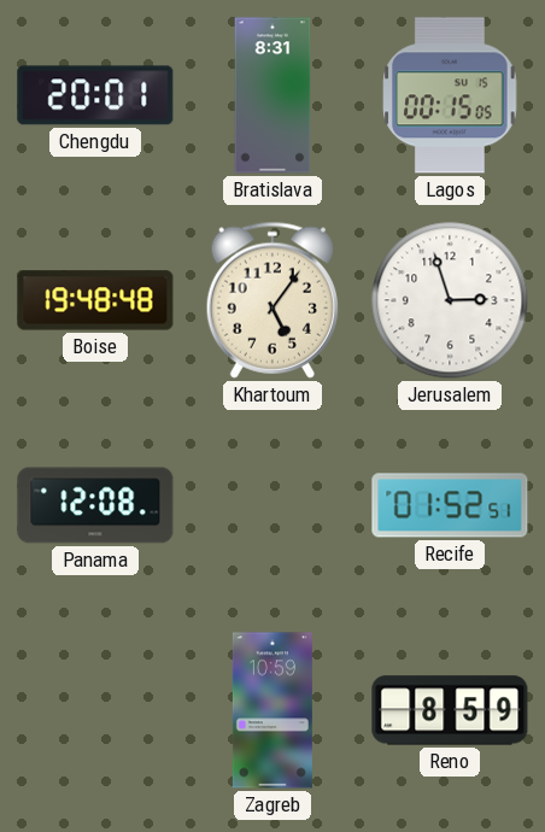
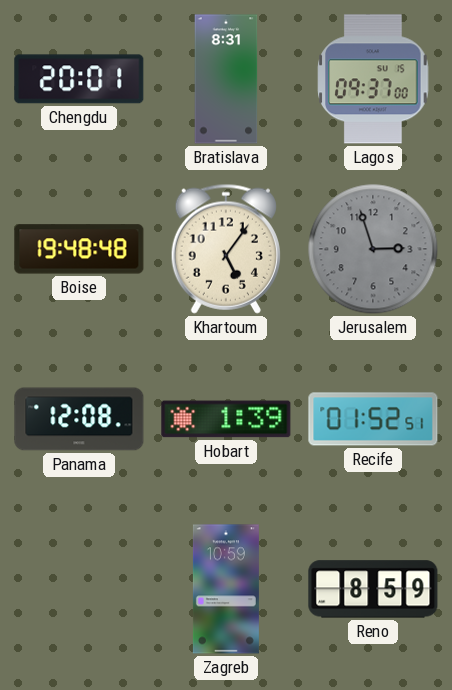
Lagos: 00:15 -> 09:37
Jerusalem dial: white -> grey
Hobart: none -> 1:39
